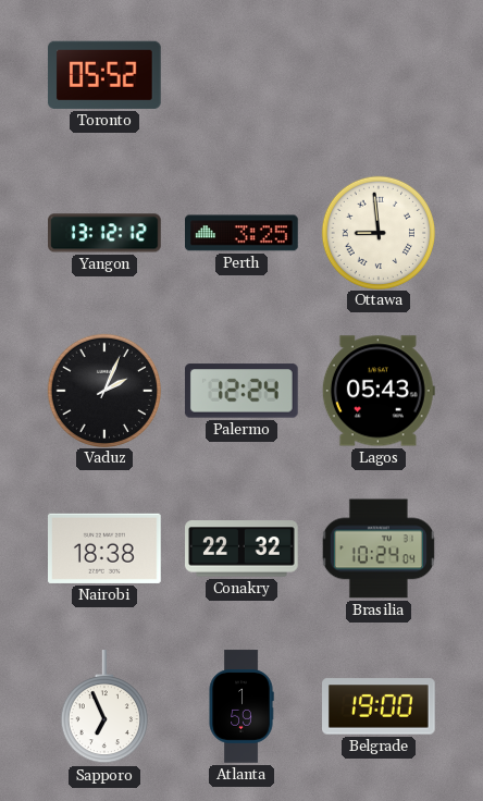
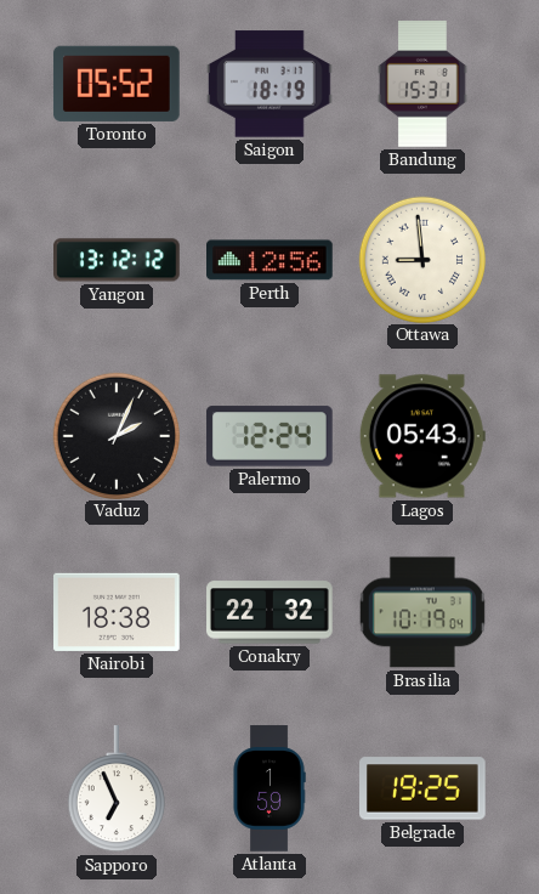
Saigon: none -> 18:19
Bandung: none -> 15:31
Perth: 3:25 -> 12:56
Brasilia: 10:24 -> 10:19
Belgrade: 19:00 -> 19:25
